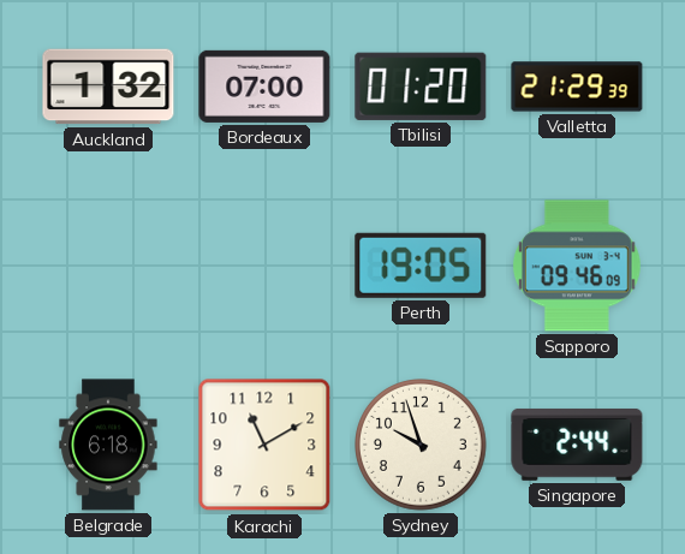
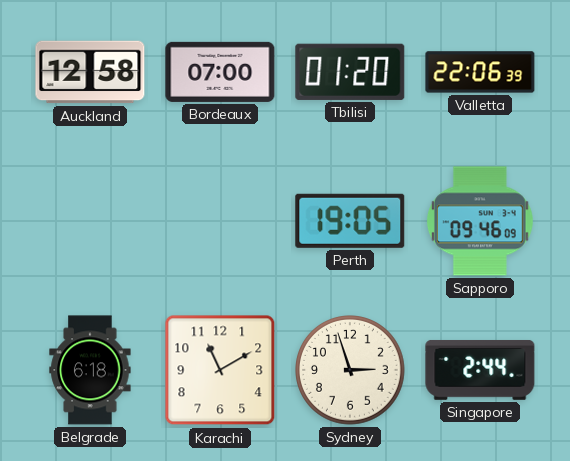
Auckland: 1:32 -> 12:58
Valletta: 21:29 -> 22:06
Sydney: 9:57 -> 2:57
